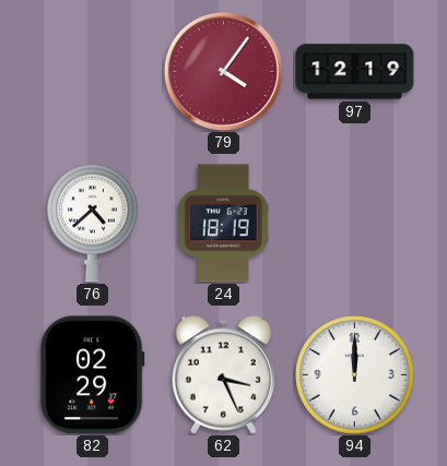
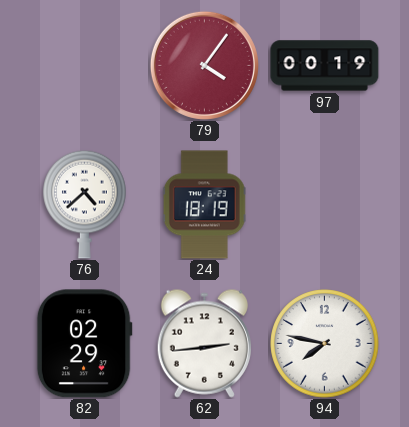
97: 12:19 -> 00:19
62: 3:26 -> 2:44
94: 12:00 -> 7:47
